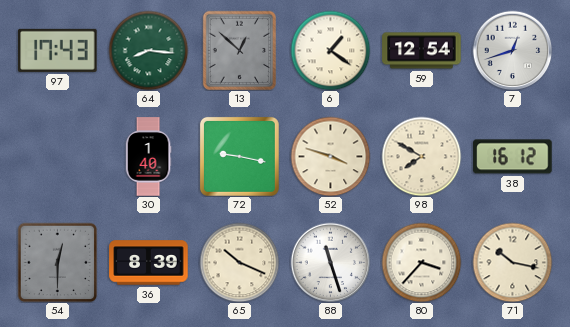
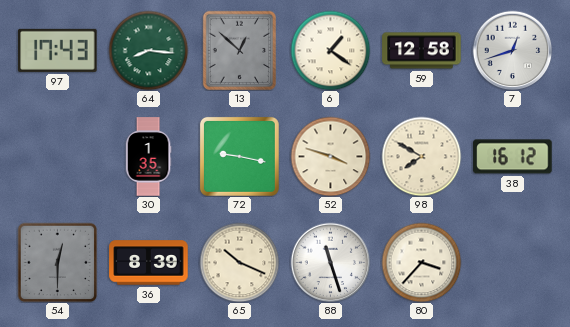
59: 12:54 -> 12:58
30: 1:40 -> 1:35
71: 10:17 -> none
